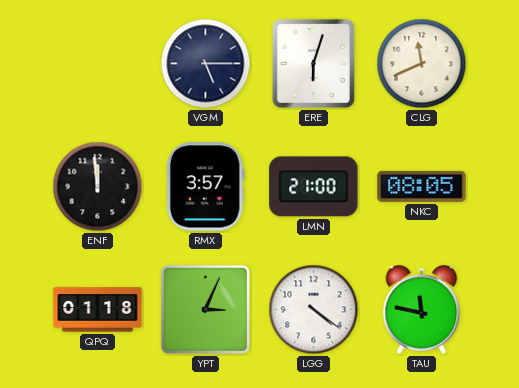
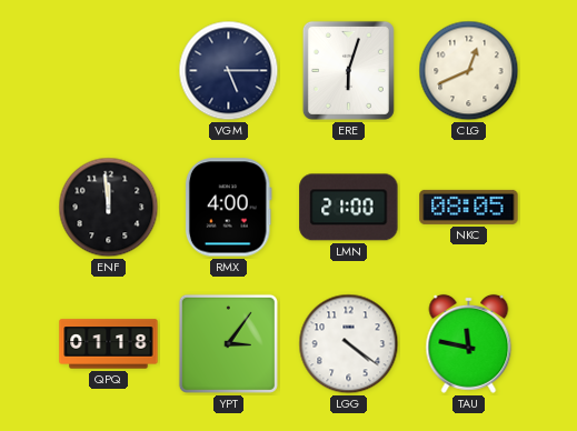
CLG: 11:41 -> 12:41
RMX: 3:57 -> 4:00
YPT: 3:04 -> 3:06
